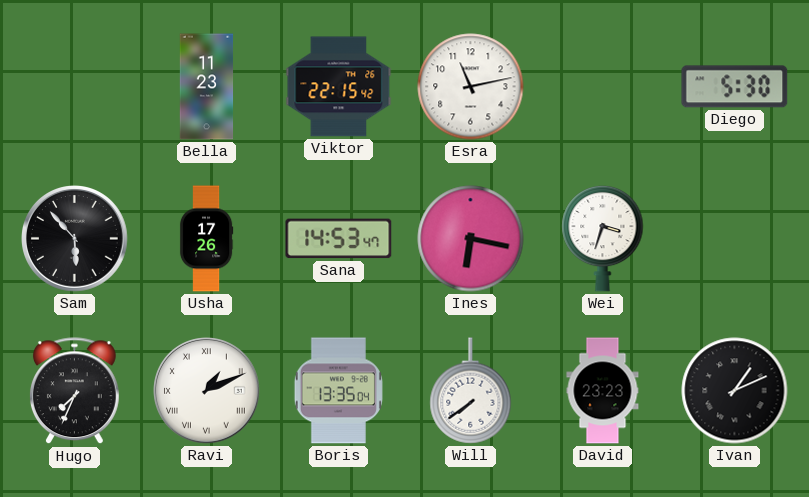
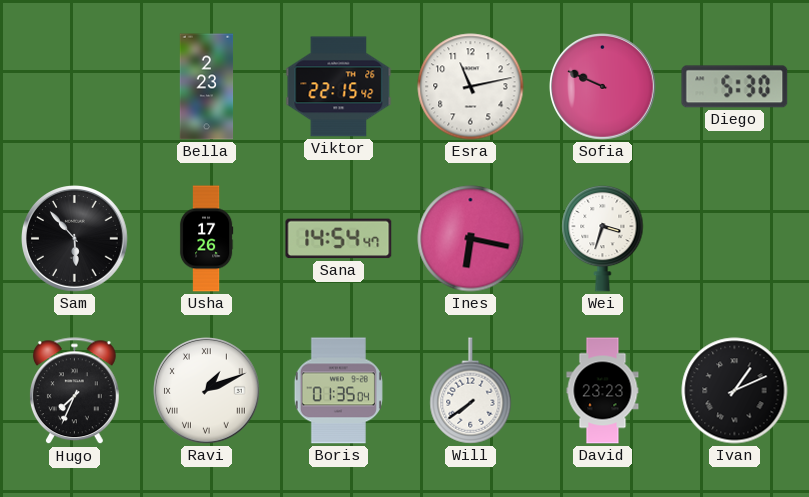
Bella: 11:23 -> 2:23
Sofia: none -> 9:49
Sana: 14:53 -> 14:54
Boris: 13:35 -> 01:35
